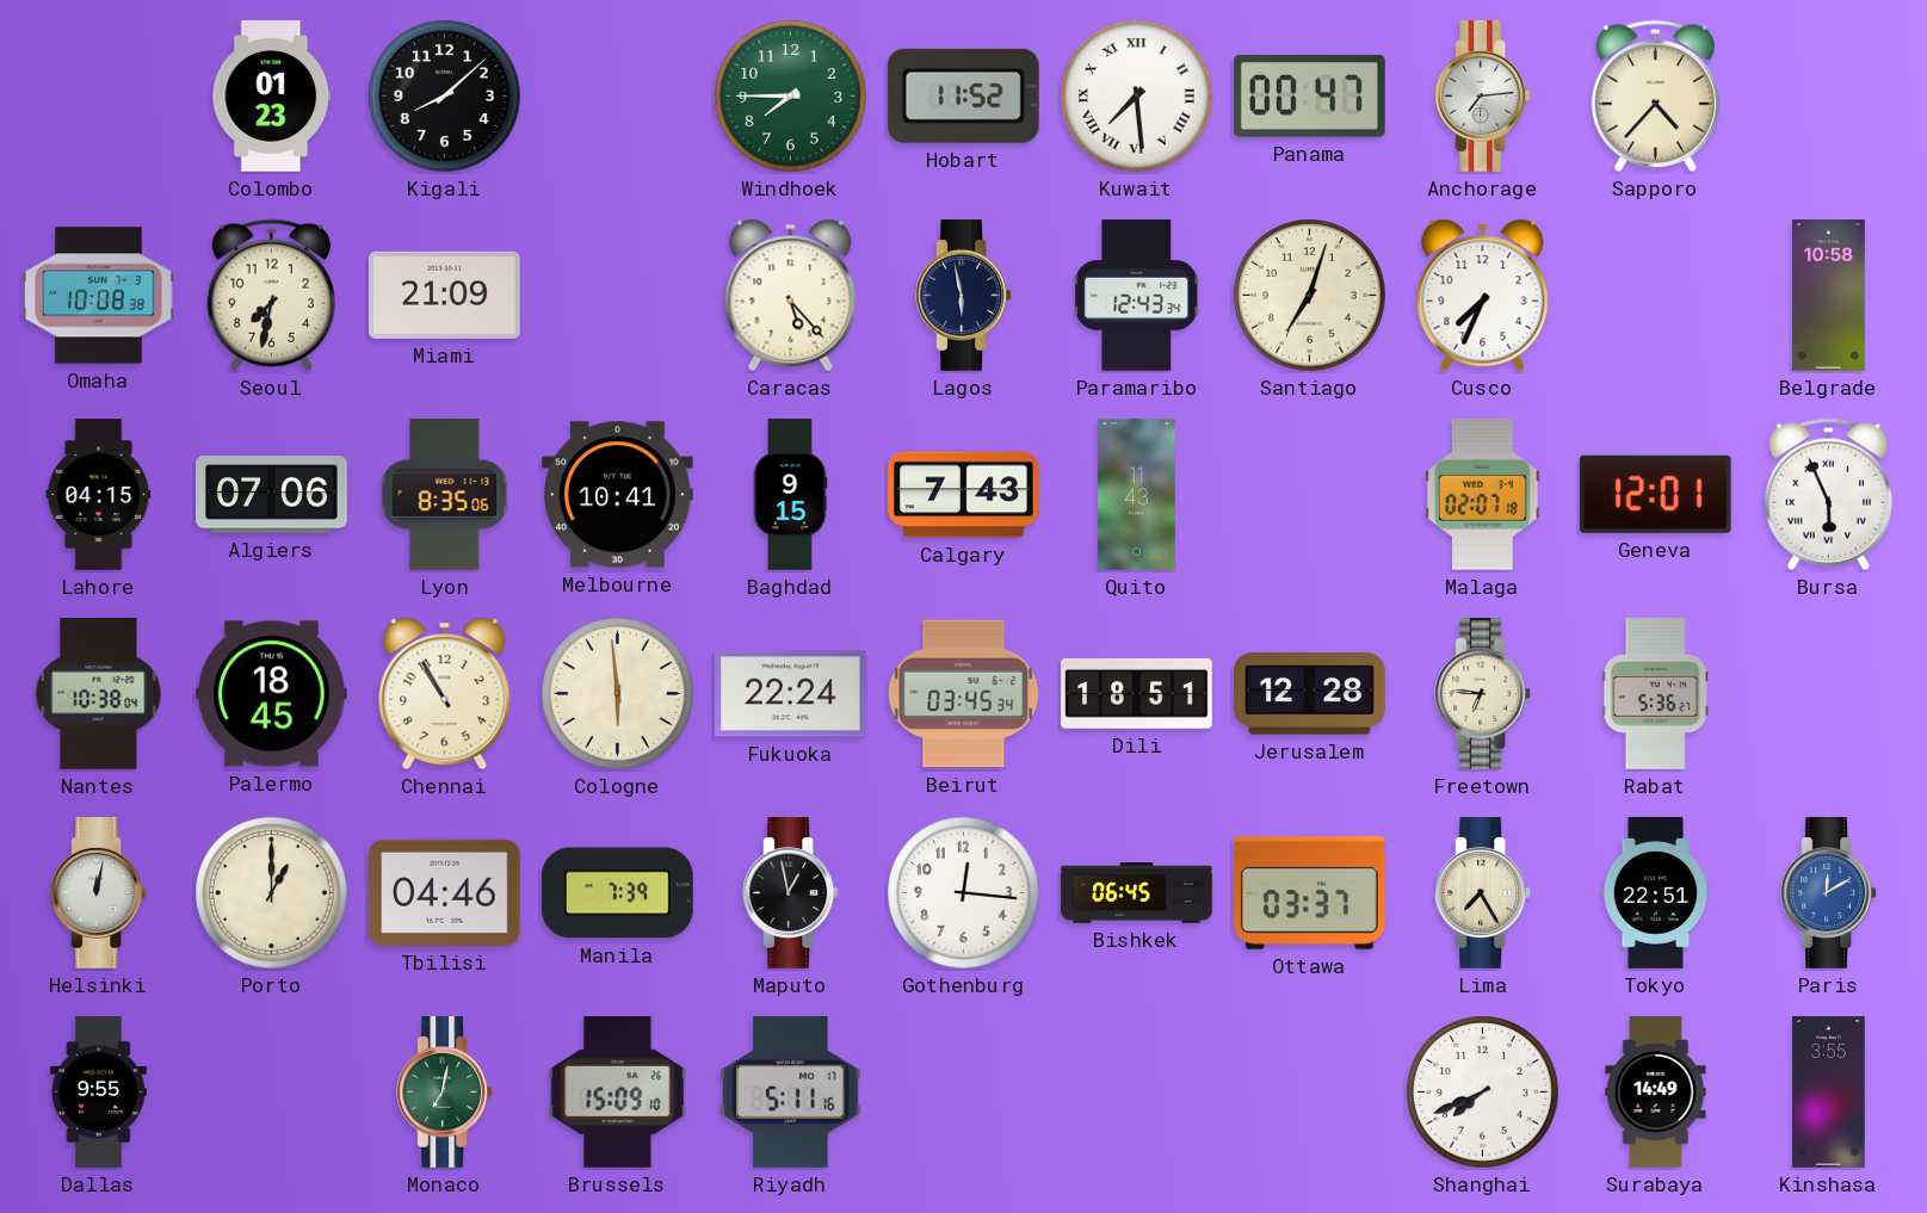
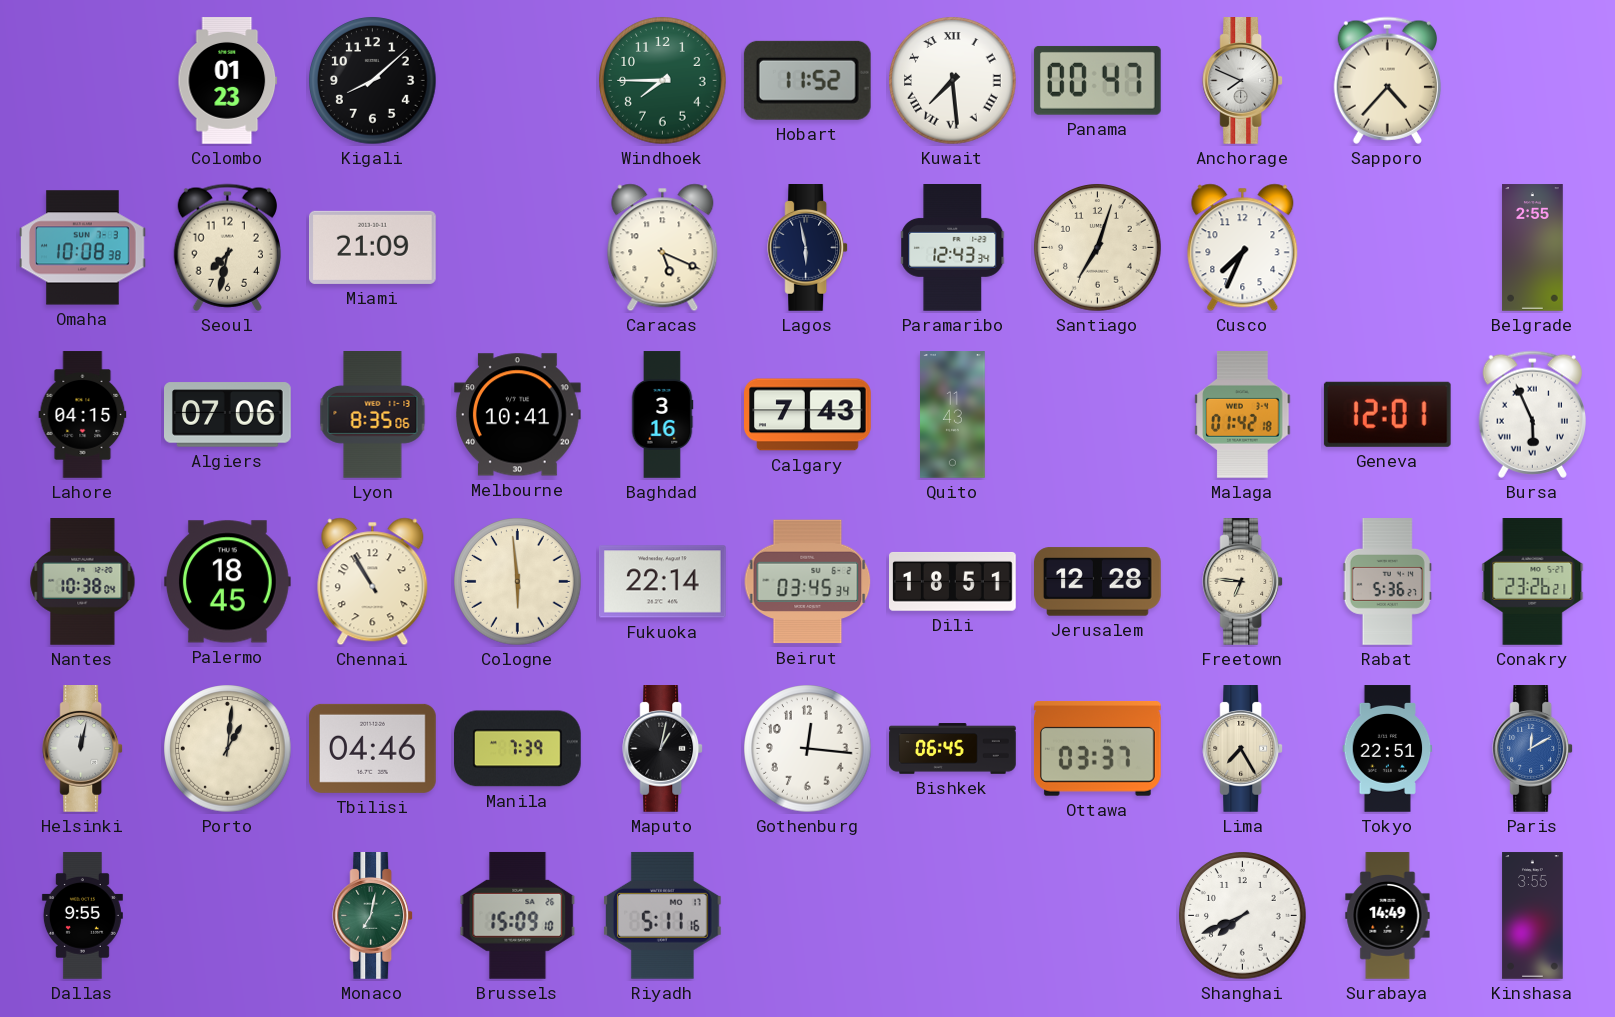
Anchorage: 7:14 -> 7:49
Caracas: 5:23 -> 5:19
Belgrade: 10:58 -> 2:55
Baghdad: 9:15 -> 3:16
Malaga: 02:07 -> 01:42
Fukuoka: 22:24 -> 22:14
Conakry: none -> 23:26
Porto: 1:00 -> 1:01
Maputo: 12:58 -> 1:02
